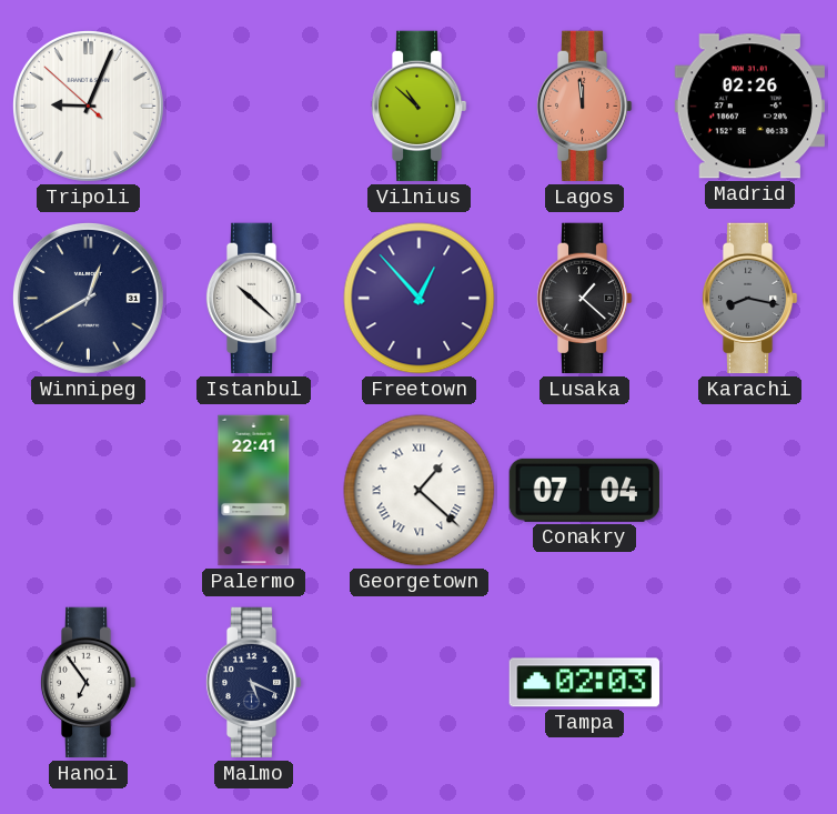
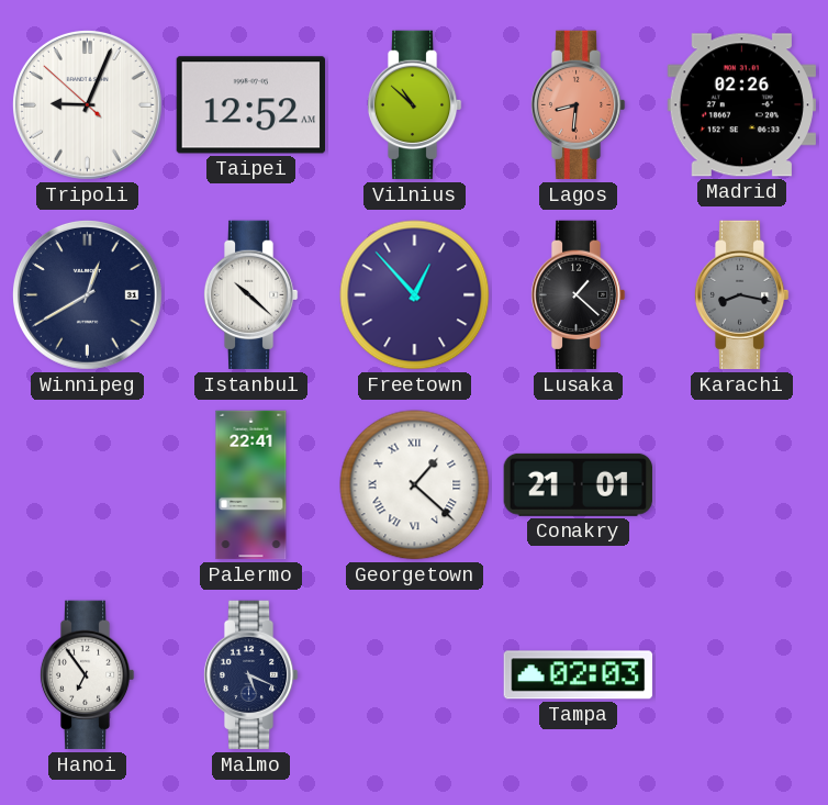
Taipei: none -> 12:52
Lagos: 11:59 -> 8:31
Conakry: 07:04 -> 21:01
